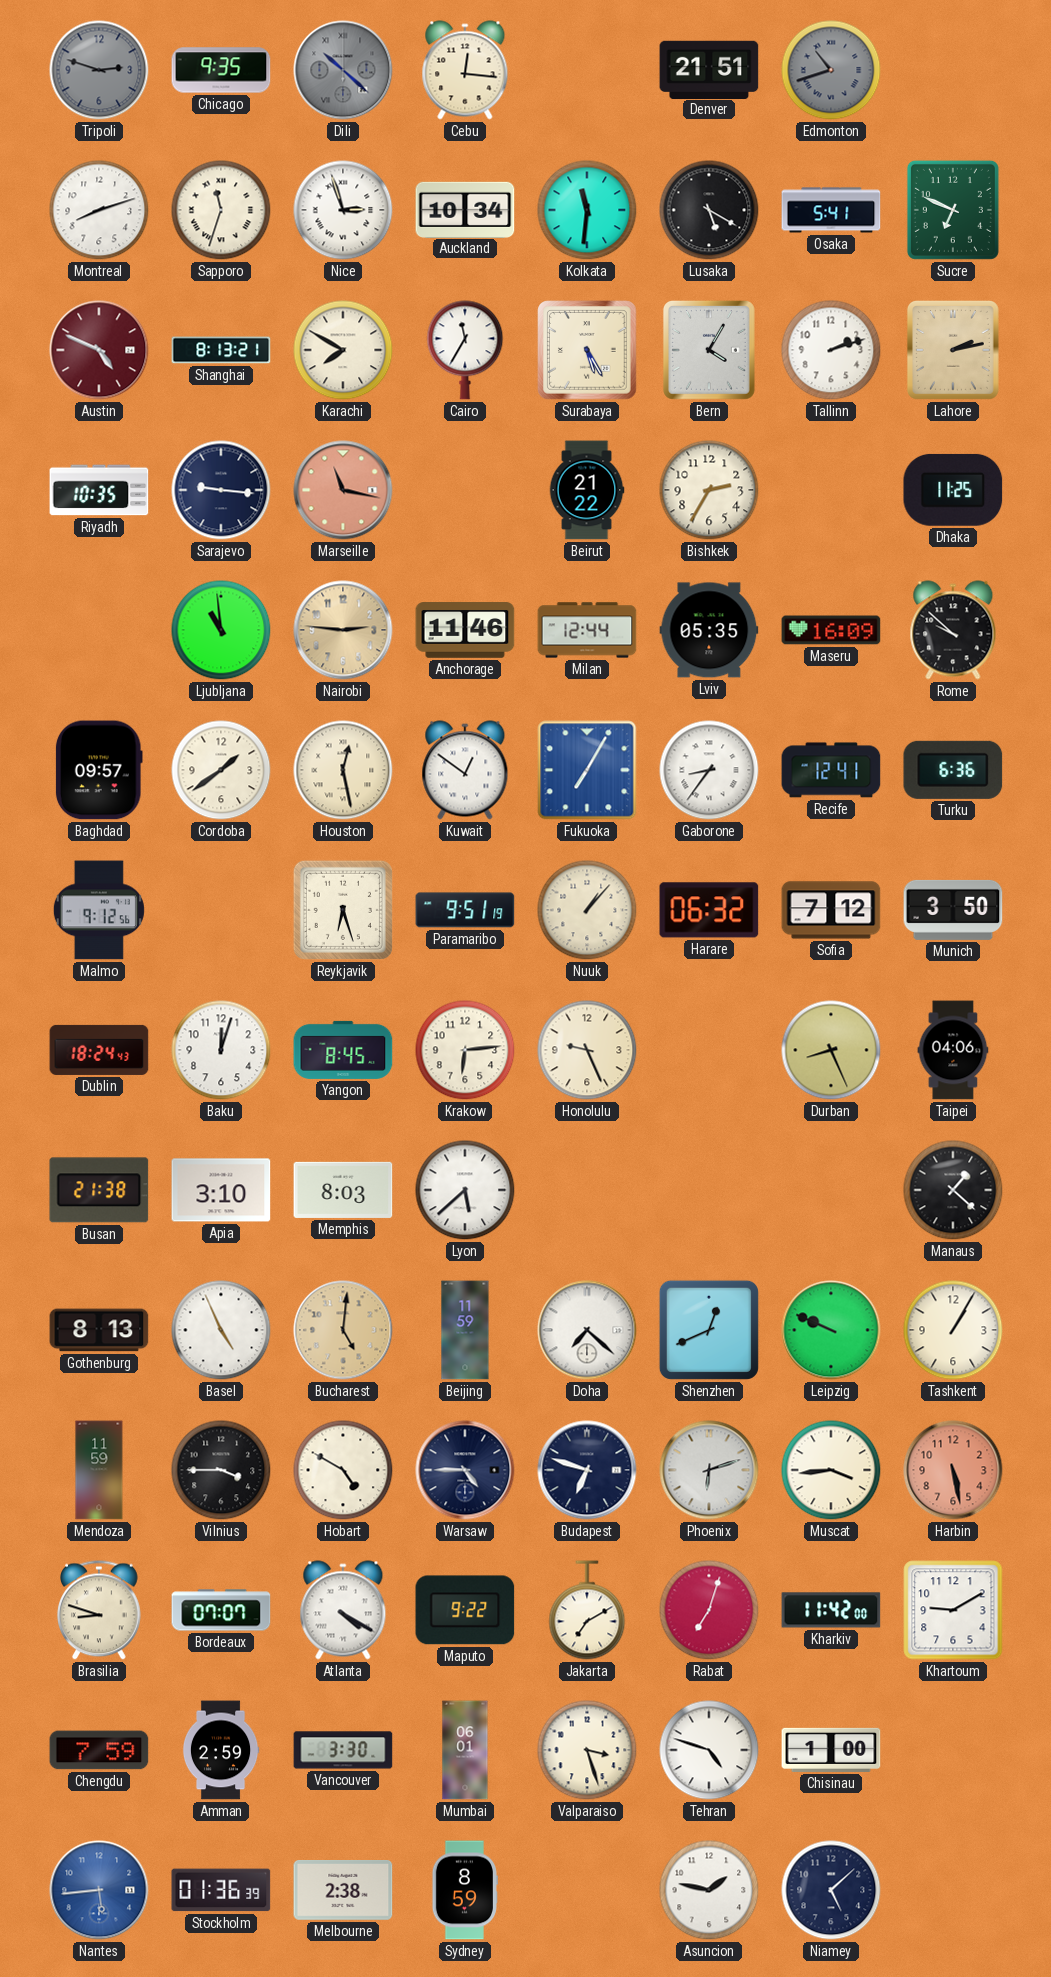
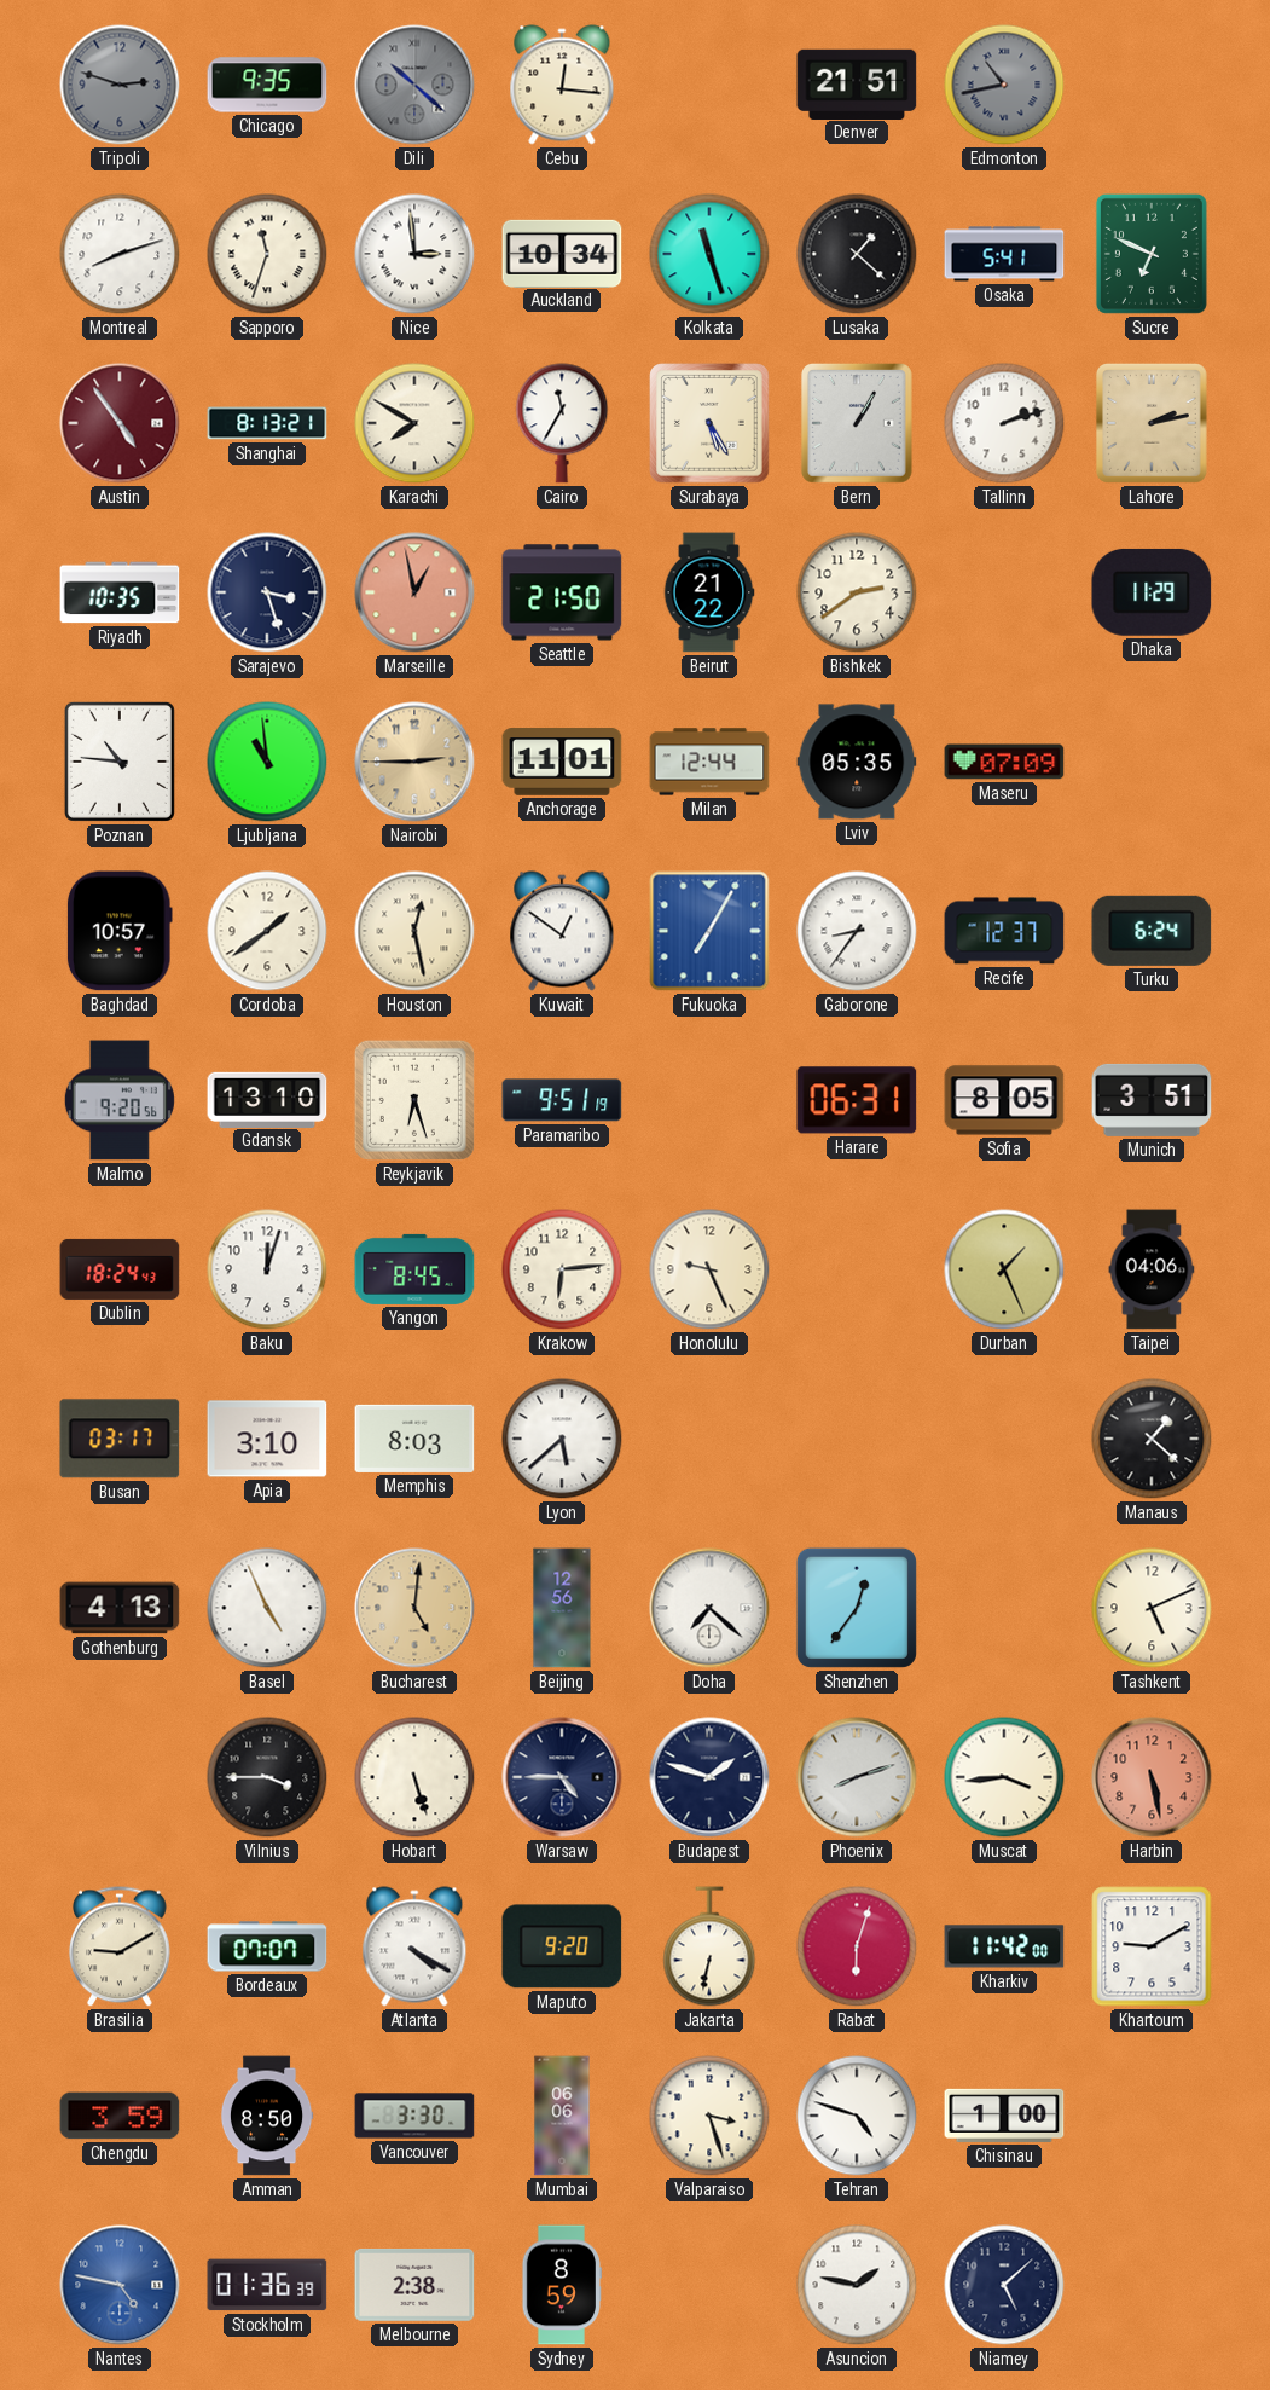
Edmonton: 10:42 -> 10:43
Nice: 2:57 -> 2:59
Kolkata: 11:31 -> 11:27
Lusaka: 5:20 -> 1:22
Austin: 4:49 -> 4:54
Bern: 4:05 -> 1:05
Sarajevo: 9:16 -> 3:27
Marseille: 11:17 -> 12:58
Seattle: none -> 21:50
Bishkek: 2:35 -> 2:39
Dhaka: 11:25 -> 11:29
Poznan: none -> 10:46
Nairobi: 2:46 -> 2:45
Anchorage: 11:46 -> 11:01
Maseru: 16:09 -> 07:09
Rome: 9:52 -> none
Baghdad: 09:57 -> 10:57
Recife: 12:41 -> 12:37
Turku: 6:36 -> 6:24
Malmo: 9:12 -> 9:20
Gdansk: none -> 13:10
Nuuk: 1:07 -> none
Harare: 06:32 -> 06:31
Sofia: 7:12 -> 8:05
Munich: 3:50 -> 3:51
Durban: 8:26 -> 1:26
Busan: 21:38 -> 03:17
Gothenburg: 8:13 -> 4:13
Beijing: 11:59 -> 12:56
Shenzhen: 12:41 -> 12:36
Leipzig: 9:49 -> none
Tashkent: 1:05 -> 5:11
Mendoza: 11:59 -> none
Hobart: 4:50 -> 5:27
Budapest: 6:48 -> 1:48
Phoenix: 6:12 -> 8:12
Brasilia: 8:48 -> 9:10
Maputo: 9:22 -> 9:20
Jakarta: 7:10 -> 6:32
Rabat: 7:03 -> 6:03
Chengdu: 7:59 -> 3:59
Amman: 2:59 -> 8:50
Mumbai: 06:01 -> 06:06
Nantes: 5:44 -> 4:47
